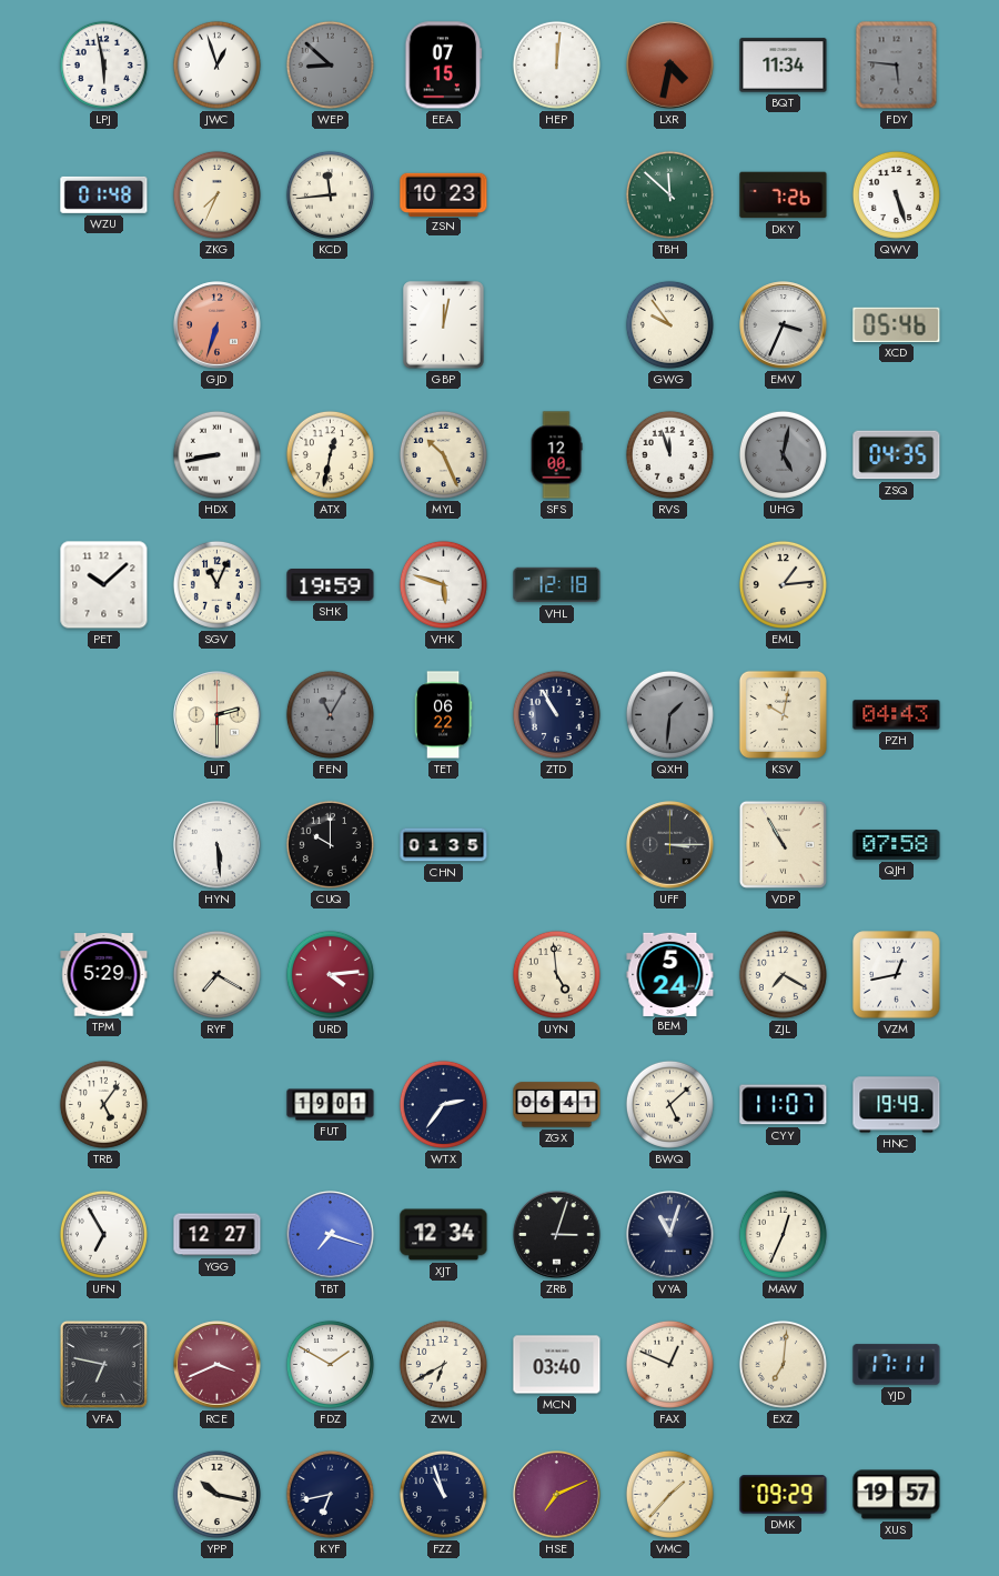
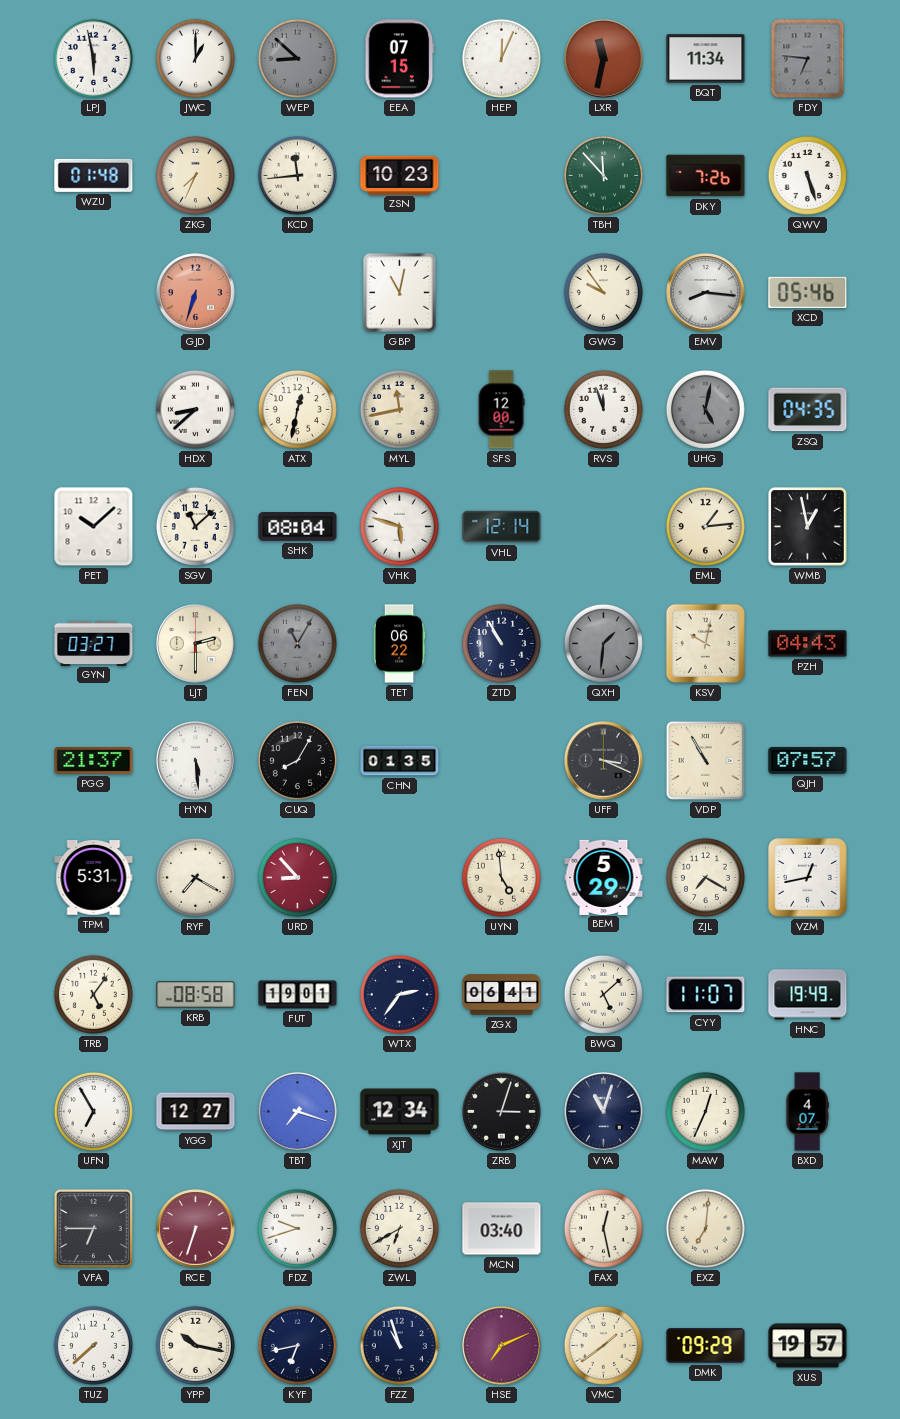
JWC: 12:57 -> 1:00
HEP: 12:01 -> 12:04
LXR: 4:32 -> 11:32
FDY: 5:46 -> 6:46
TBH: 11:52 -> 11:53
GBP: 12:02 -> 11:02
EMV: 3:34 -> 8:16
HDX: 8:43 -> 8:38
MYL: 10:26 -> 11:43
SGV: 11:04 -> 11:08
SHK: 19:59 -> 08:04
VHL: 12:18 -> 12:14
WMB: none -> 12:58
GYN: none -> 03:27
PGG: none -> 21:37
CUQ: 10:00 -> 8:05
UFF: 3:15 -> 3:19
QJH: 07:58 -> 07:57
TPM: 5:29 -> 5:31
URD: 4:14 -> 8:53
BEM: 5:24 -> 5:29
KRB: none -> 08:58
BXD: none -> 4:07
VFA: 6:47 -> 6:45
RCE: 3:41 -> 6:33
FDZ: 1:50 -> 9:42
FAX: 12:49 -> 12:28
YJD: 17:11 -> none
TUZ: none -> 7:38
VMC: 1:37 -> 1:39
